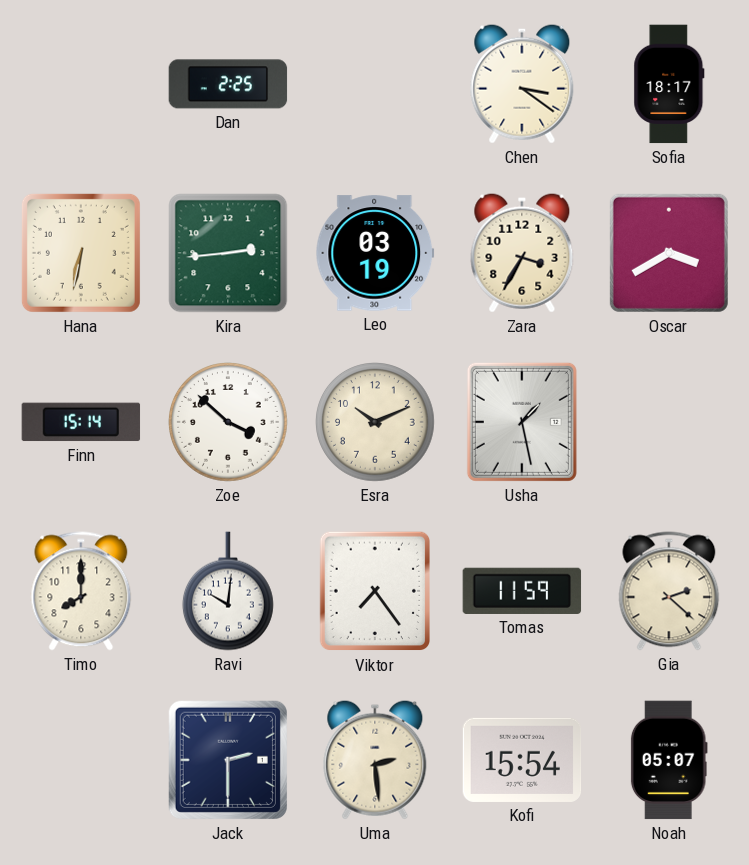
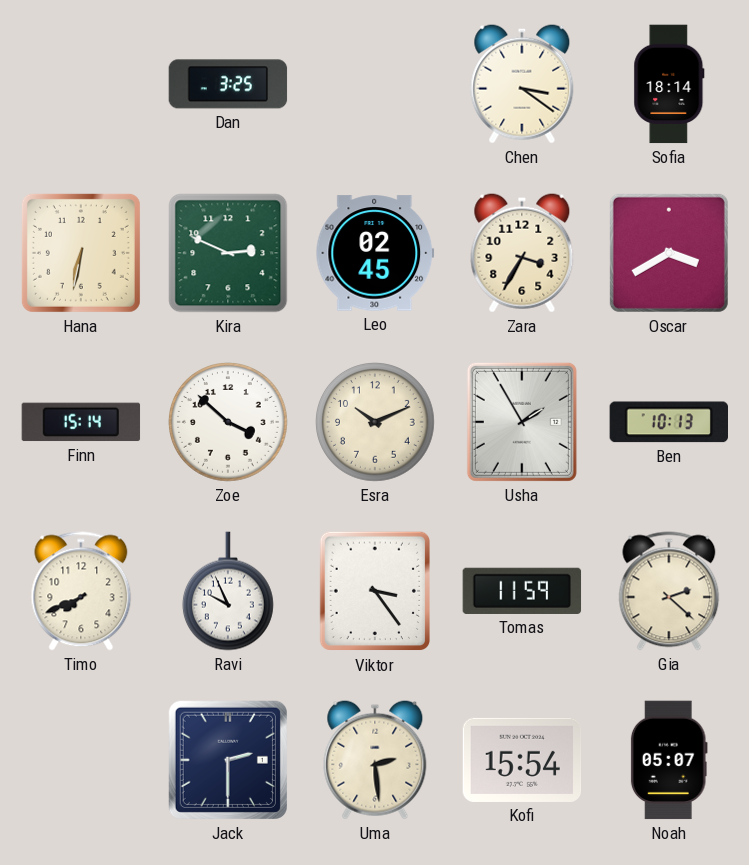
Dan: 2:25 -> 3:25
Sofia: 18:17 -> 18:14
Kira: 2:44 -> 2:49
Leo: 03:19 -> 02:45
Usha: 1:28 -> 1:55
Ben: none -> 10:13
Timo: 8:00 -> 7:41
Ravi: 10:01 -> 9:56
Viktor: 7:24 -> 3:24
